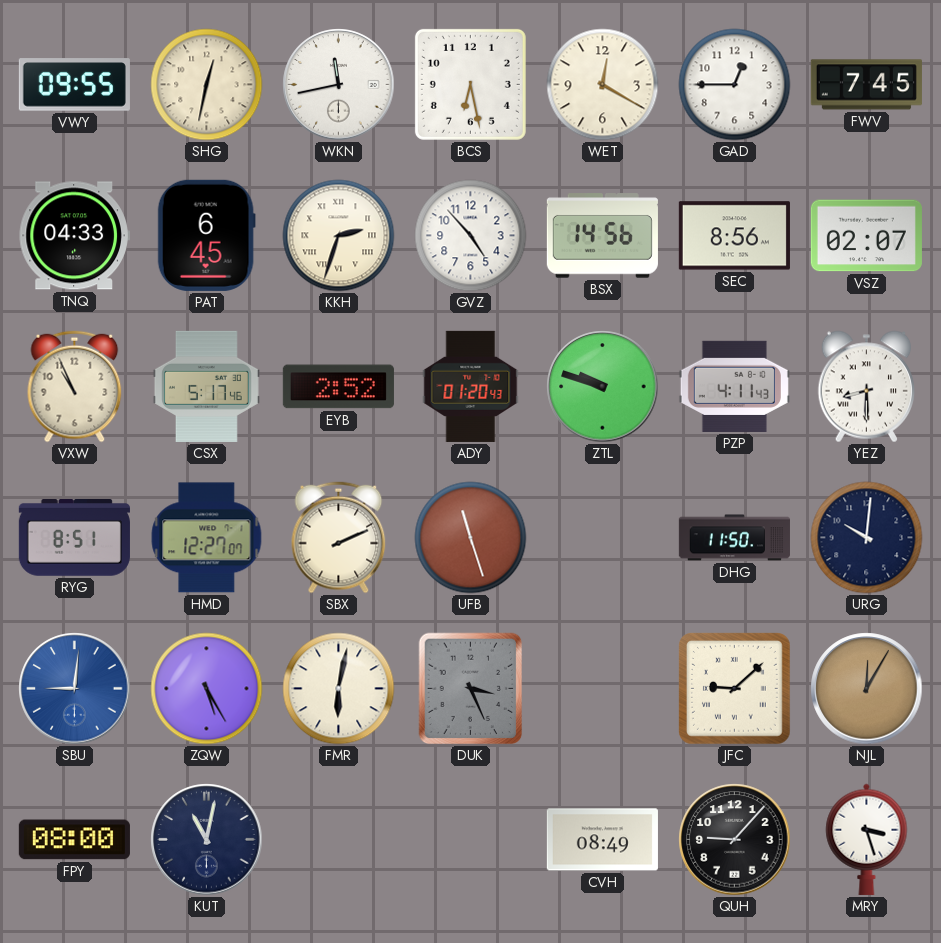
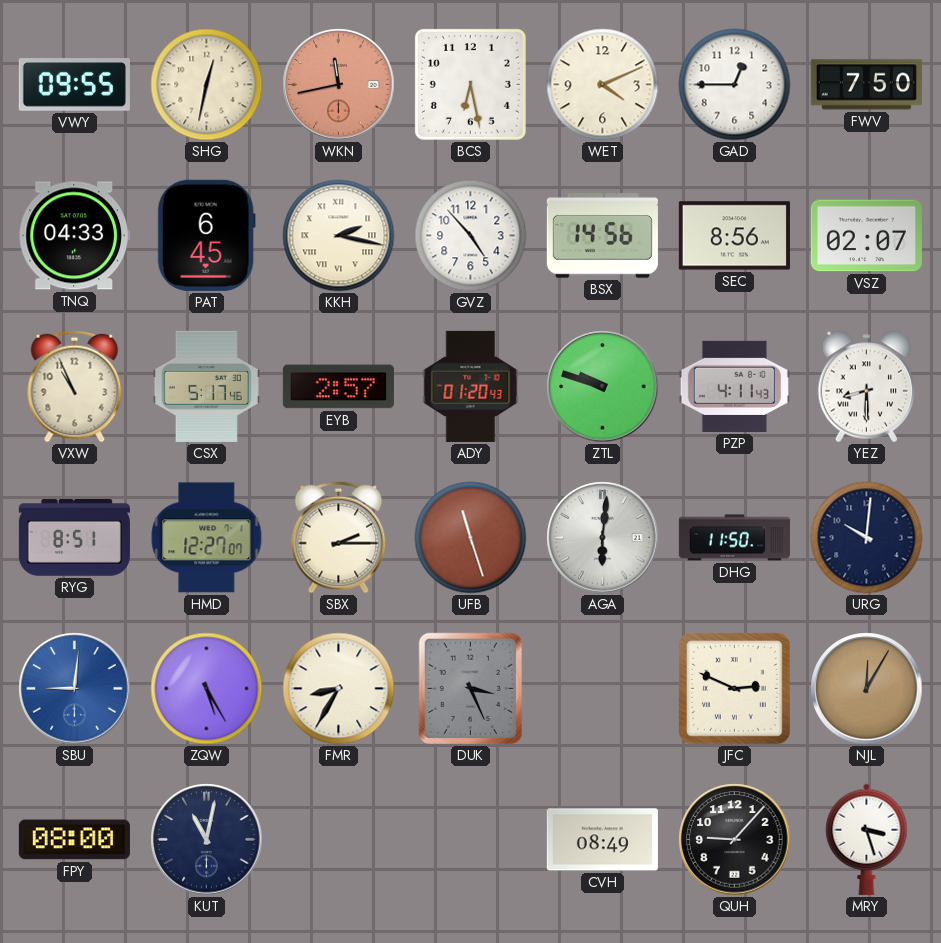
WKN dial: white -> salmon
WET: 12:20 -> 4:11
FWV: 7:45 -> 7:50
KKH: 2:33 -> 2:17
EYB: 2:52 -> 2:57
SBX: 2:11 -> 2:15
AGA: none -> 6:01
FMR: 6:02 -> 8:35
JFC: 9:08 -> 2:49
